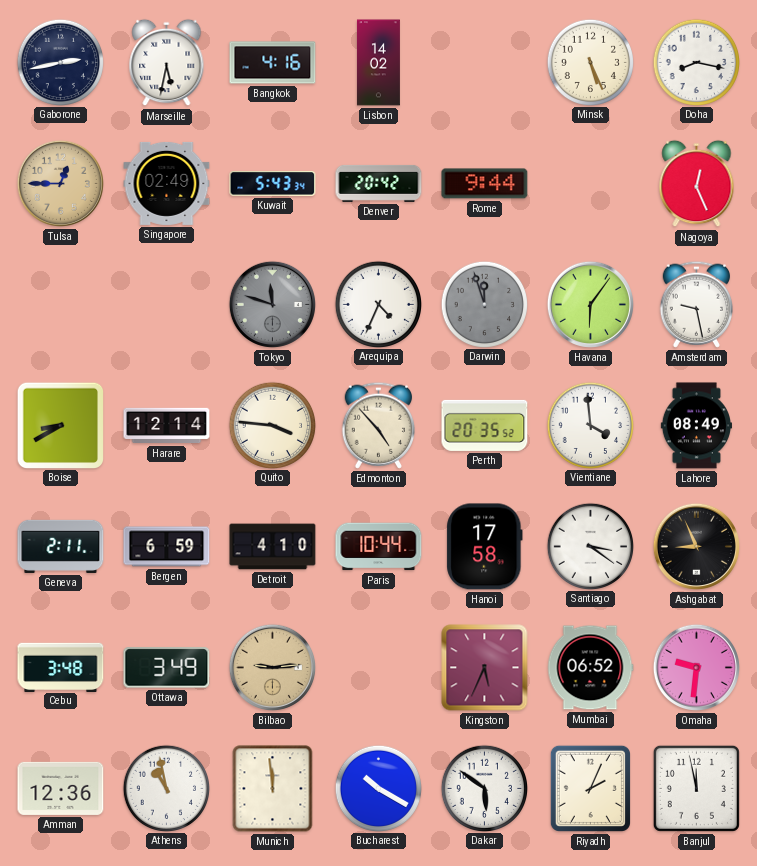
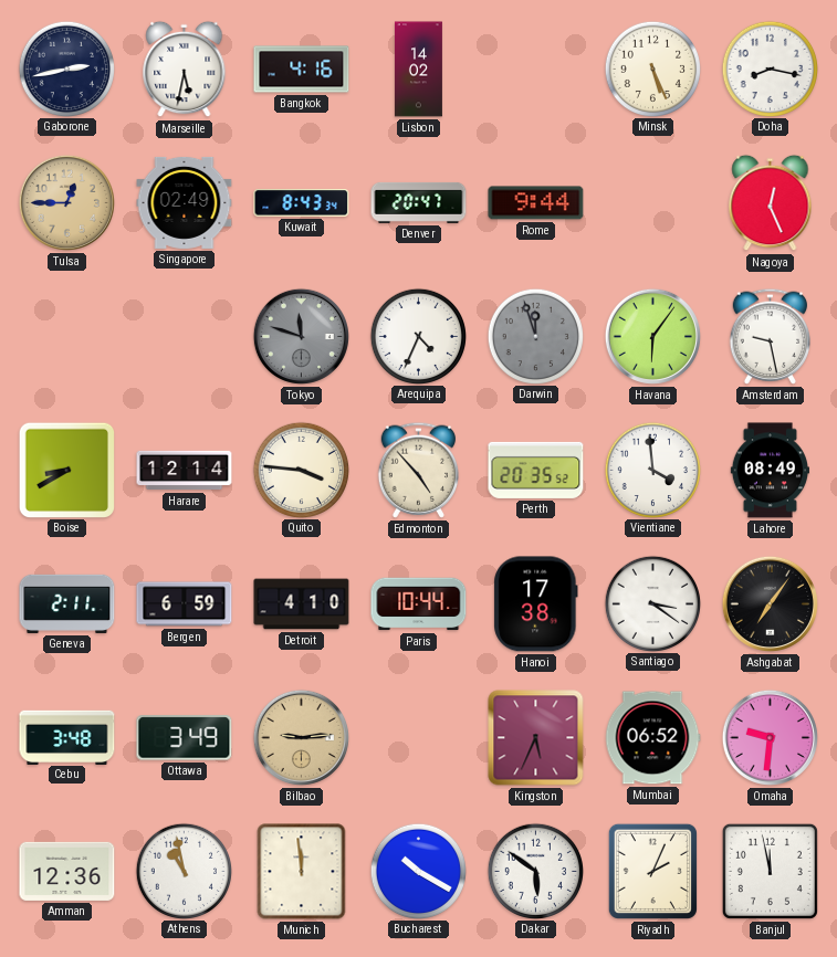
Kuwait: 5:43 -> 8:43
Denver: 20:42 -> 20:47
Hanoi: 17:58 -> 17:38
Ashgabat: 8:56 -> 7:06
